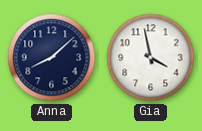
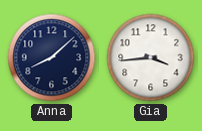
Gia: 3:58 -> 3:44
